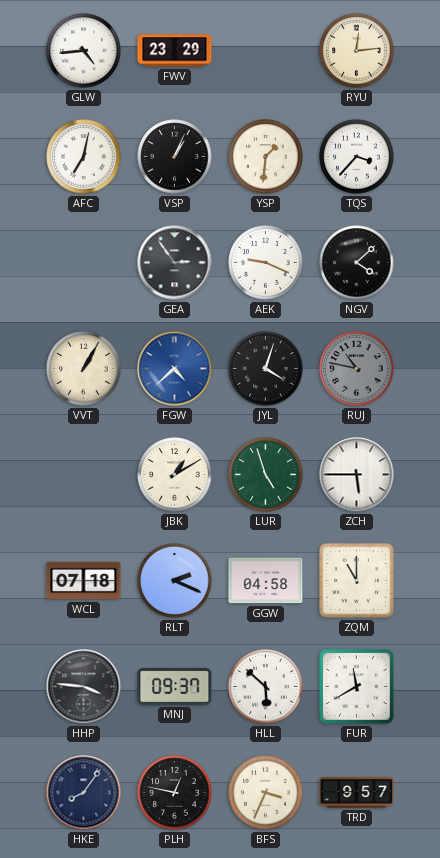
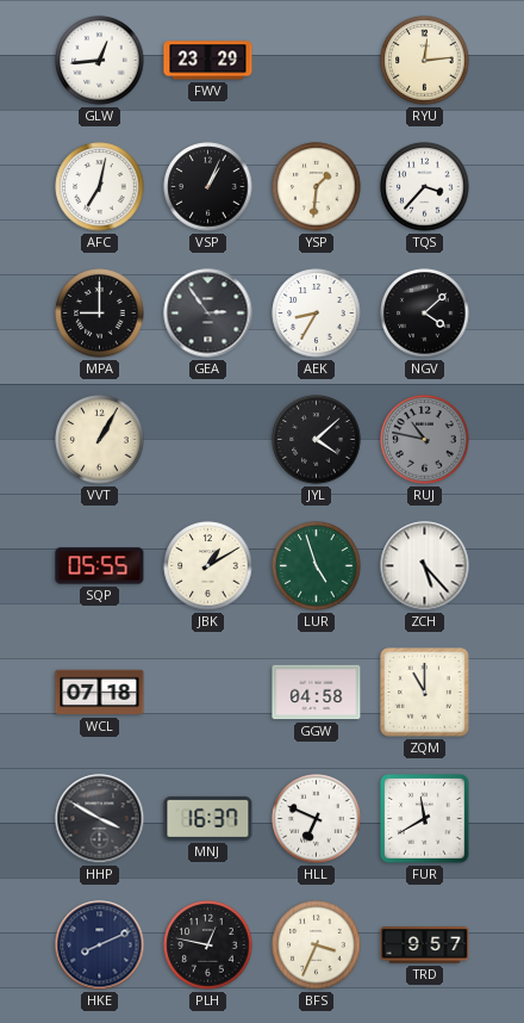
GLW: 4:44 -> 12:44
MPA: none -> 9:00
AEK: 9:19 -> 8:35
FGW: 4:38 -> none
JYL: 4:03 -> 4:08
SQP: none -> 05:55
ZCH: 5:45 -> 5:23
RLT: 2:19 -> none
HHP: 3:46 -> 3:50
MNJ: 09:37 -> 16:37
HLL: 5:52 -> 6:49
HKE: 8:06 -> 8:11
